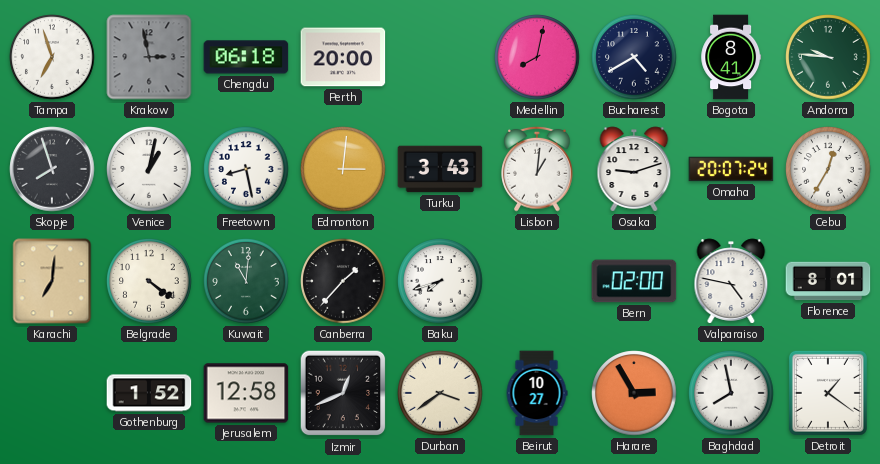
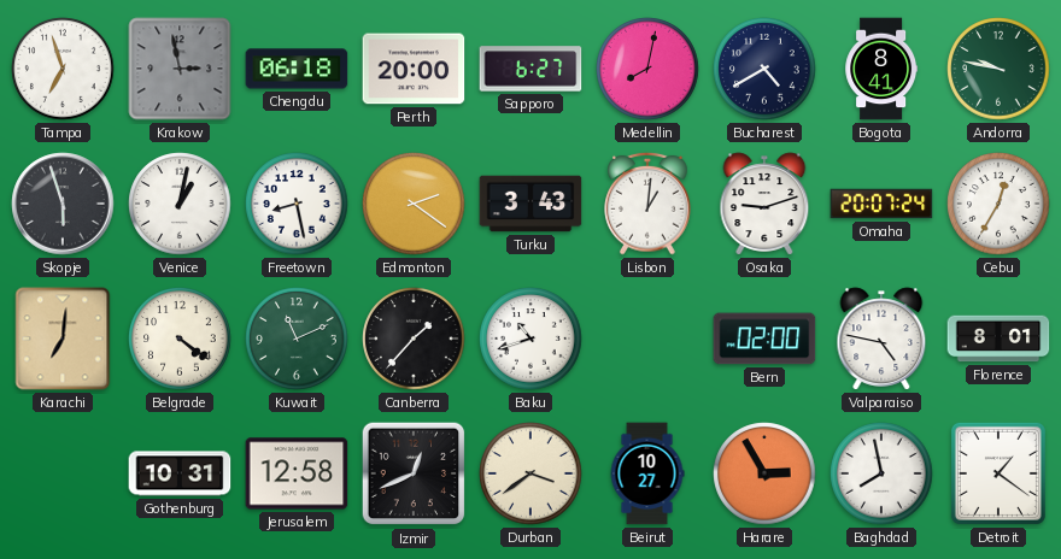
Sapporo: none -> 6:27
Andorra: 9:46 -> 9:47
Skopje: 7:57 -> 5:57
Edmonton: 3:01 -> 2:21
Kuwait: 11:01 -> 11:11
Baku: 7:42 -> 10:42
Gothenburg: 1:52 -> 10:31
